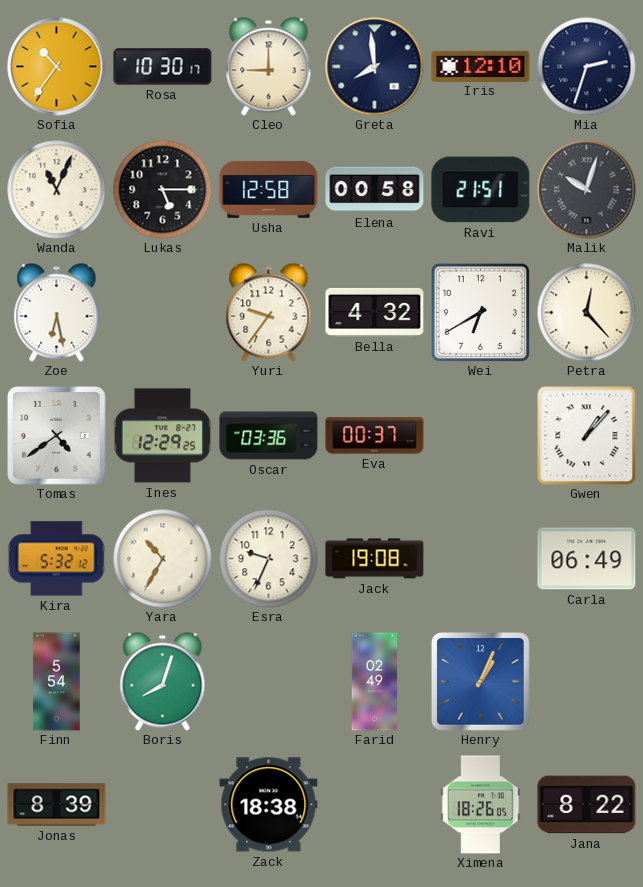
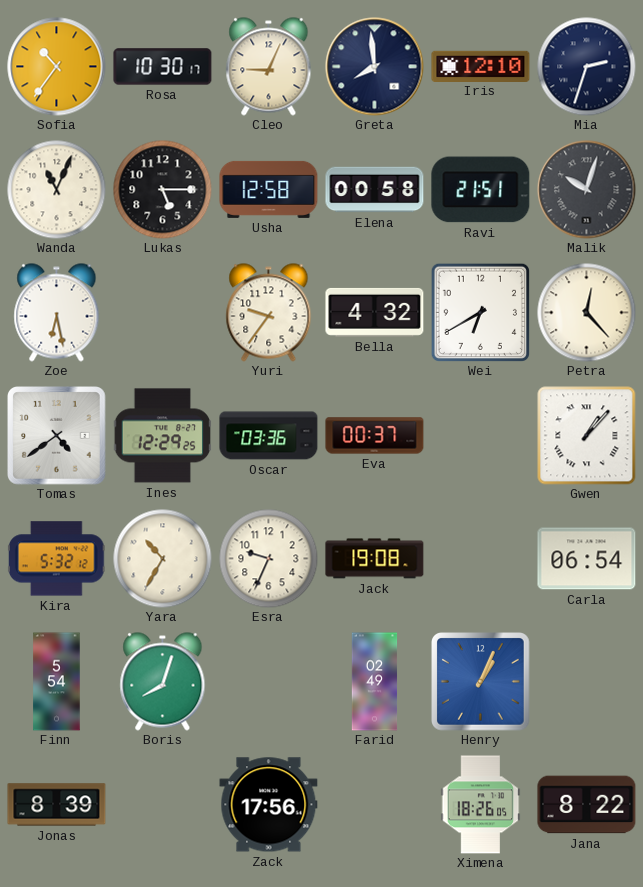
Cleo: 9:00 -> 9:04
Carla: 06:49 -> 06:54
Zack: 18:38 -> 17:56
